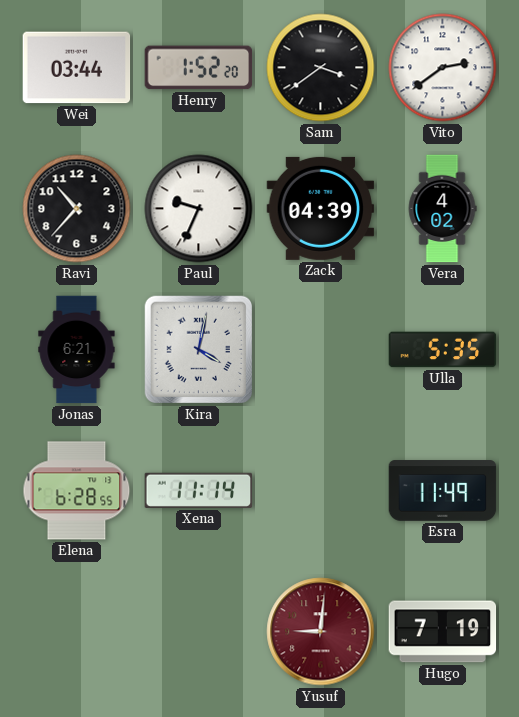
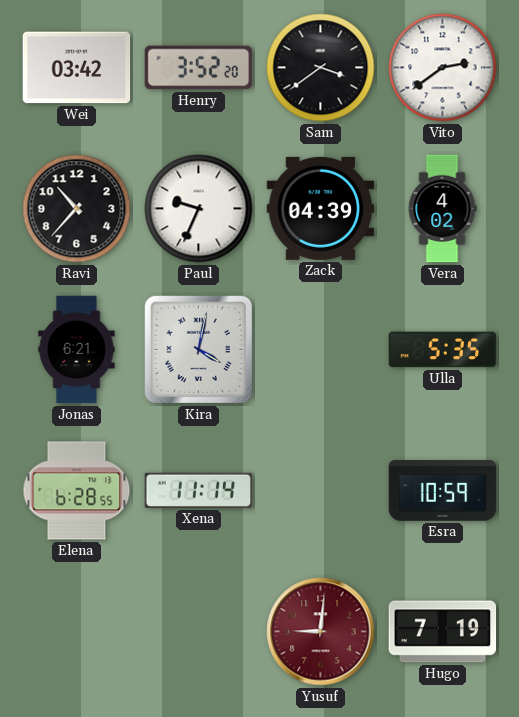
Wei: 03:44 -> 03:42
Henry: 1:52 -> 3:52
Esra: 11:49 -> 10:59
